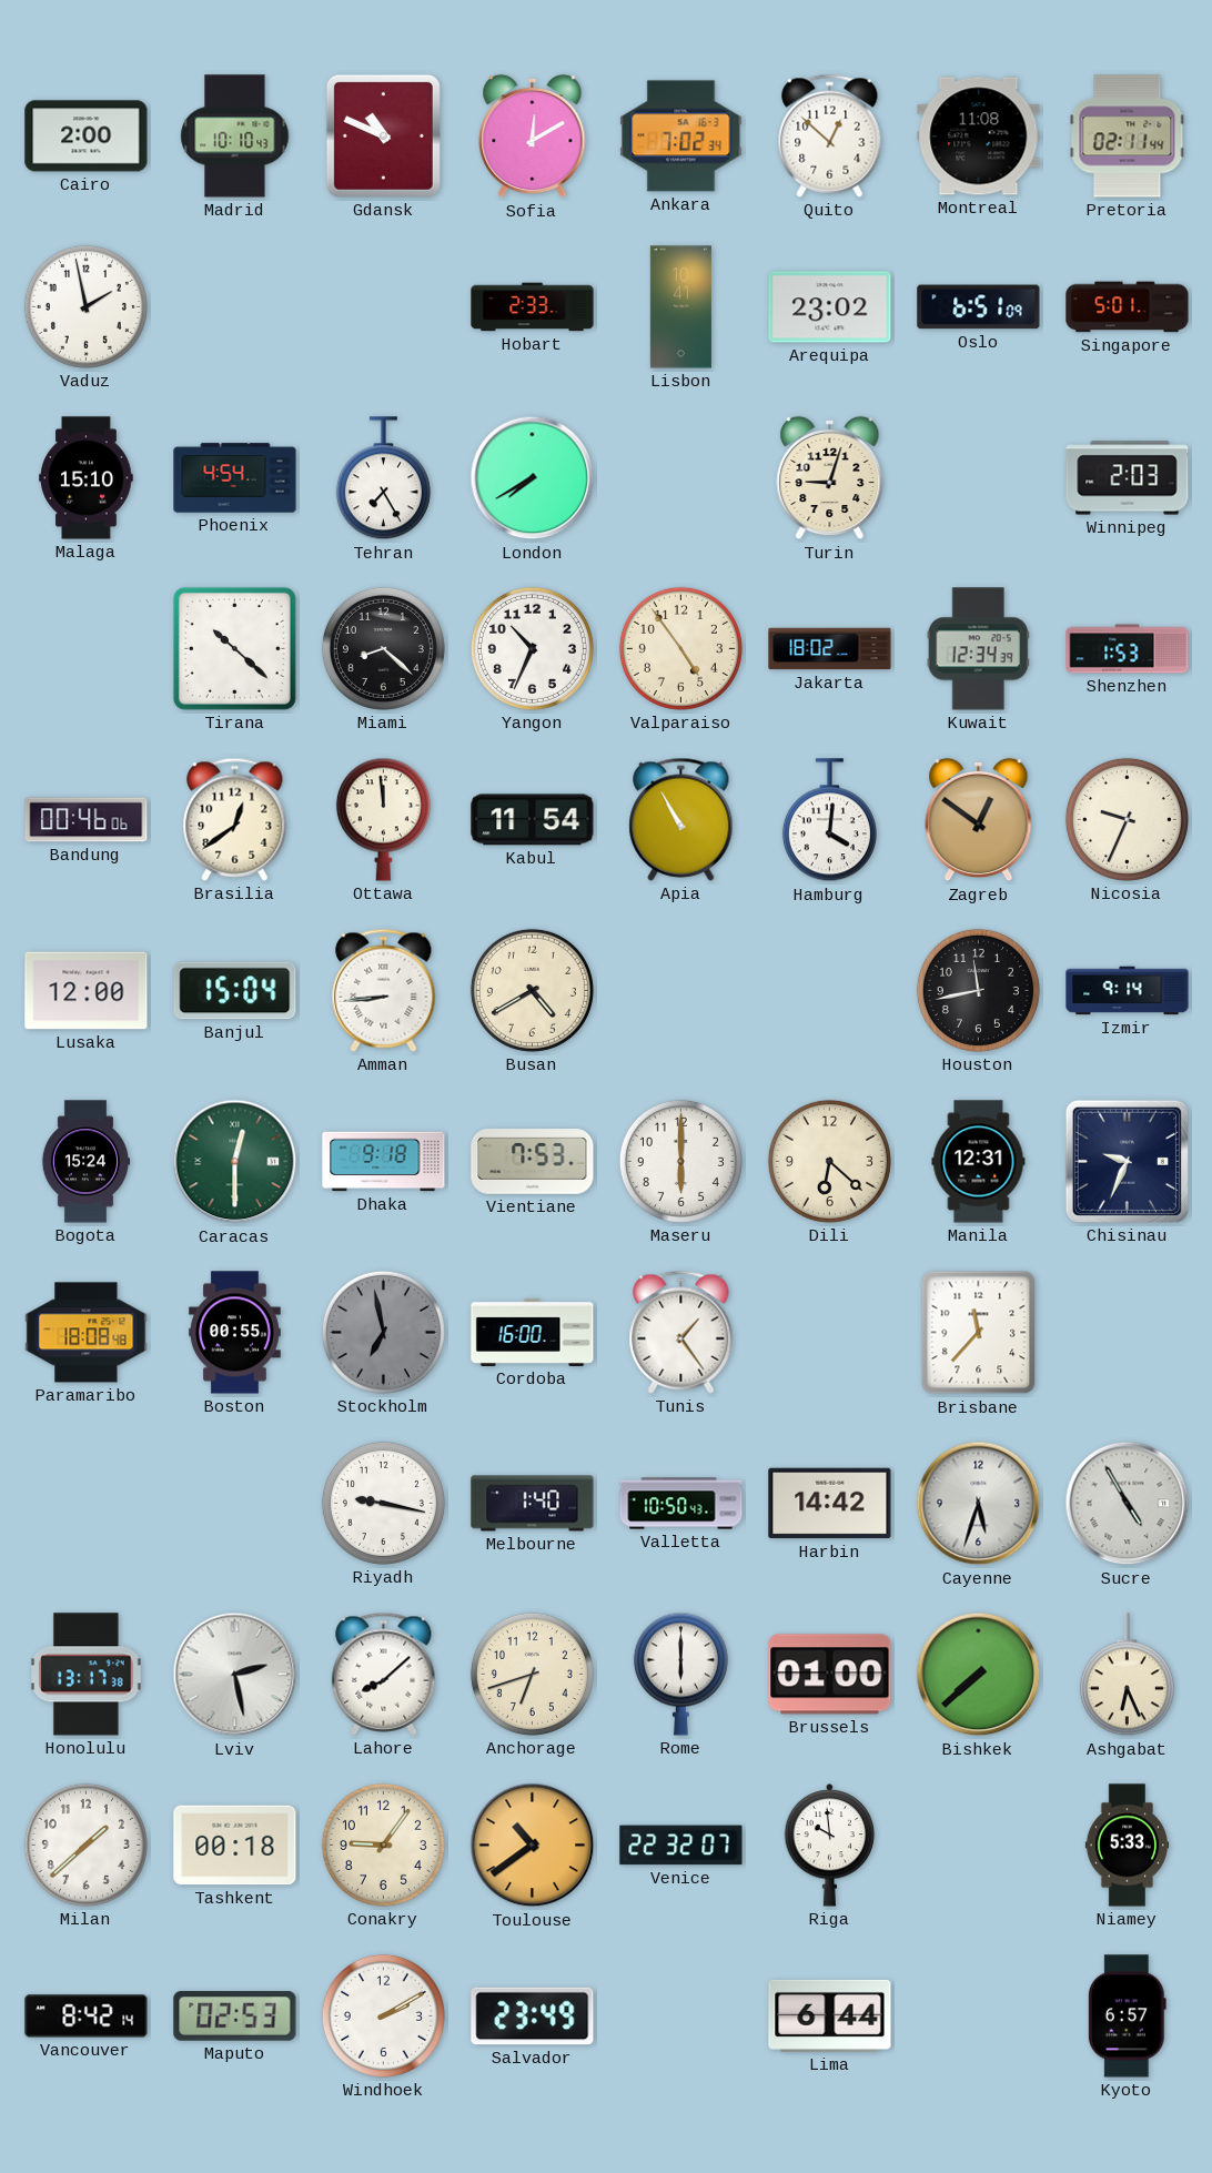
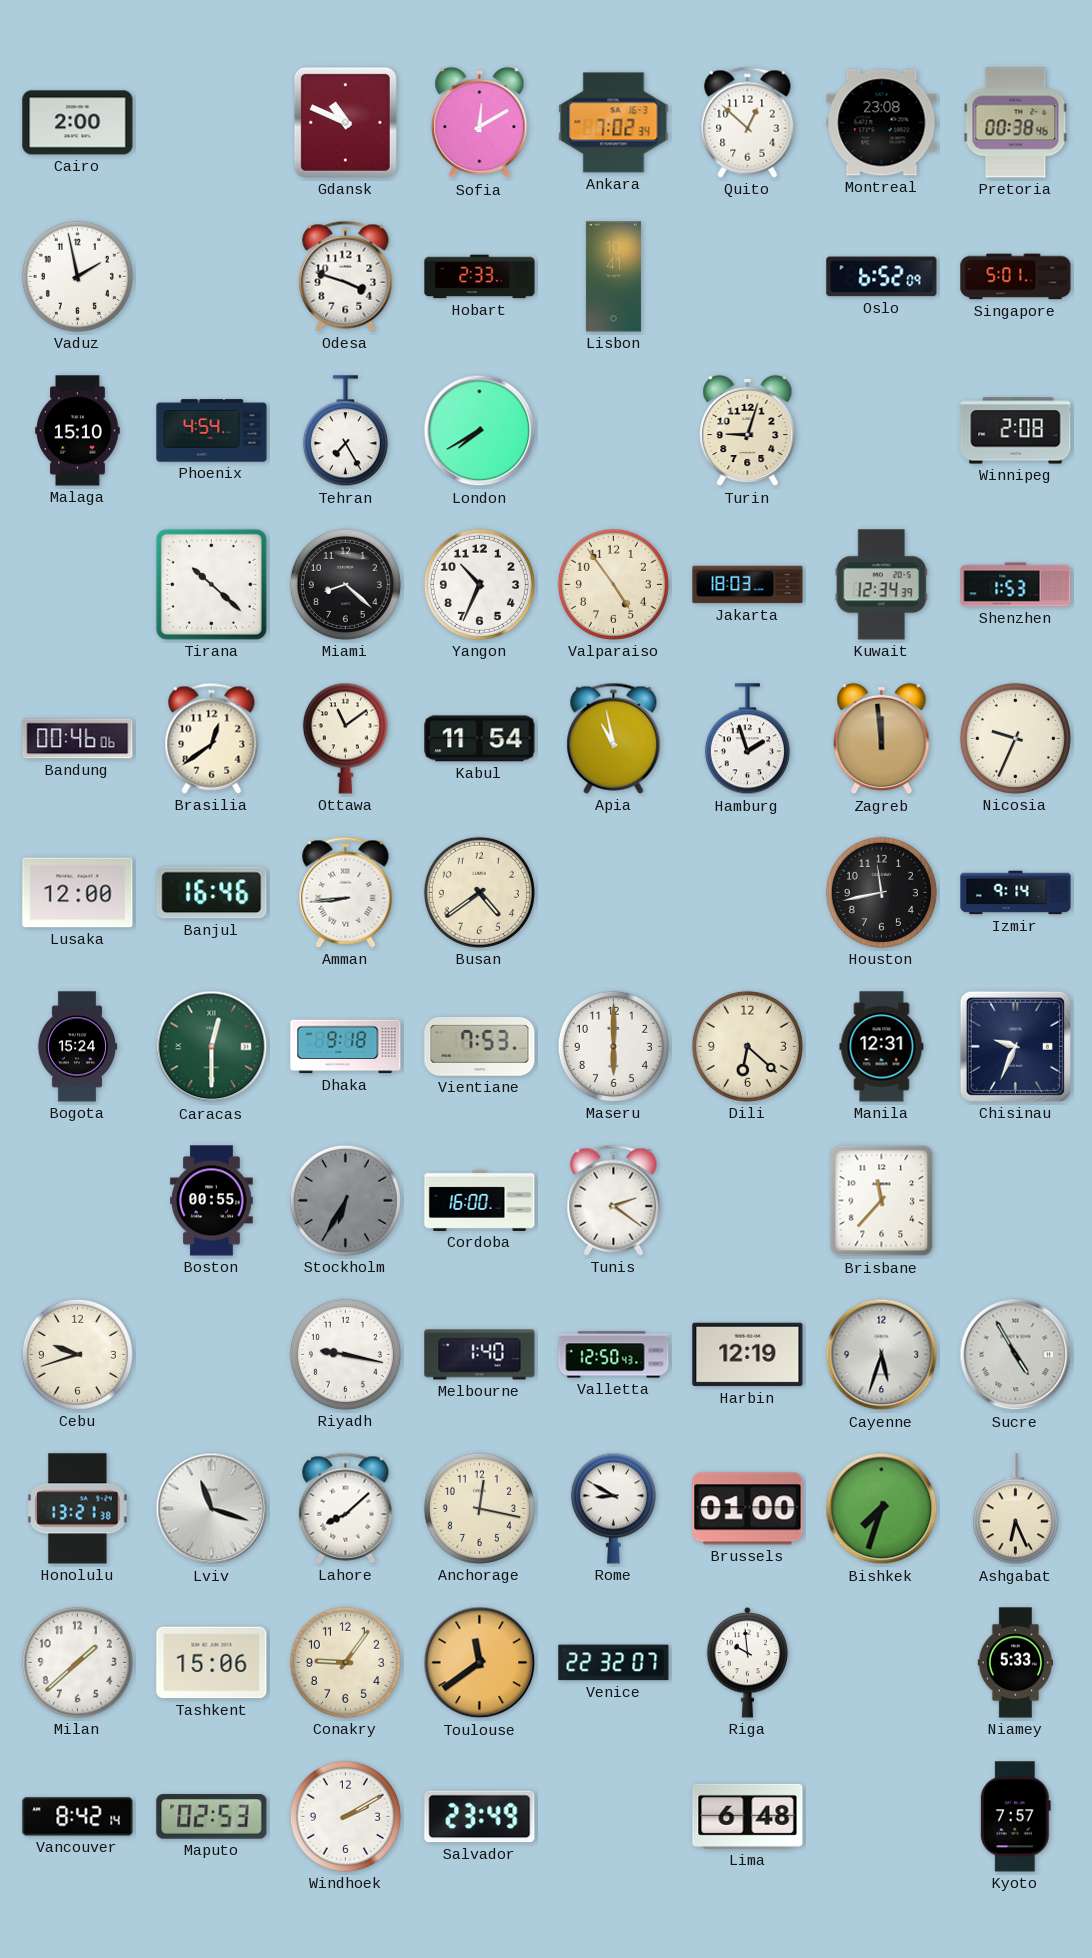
Madrid: 10:10 -> none
Montreal: 11:08 -> 23:08
Pretoria: 02:11 -> 00:38
Odesa: none -> 3:48
Arequipa: 23:02 -> none
Oslo: 6:51 -> 6:52
Winnipeg: 2:03 -> 2:08
Jakarta: 18:02 -> 18:03
Ottawa: 11:59 -> 11:09
Apia: 10:55 -> 10:58
Hamburg: 4:01 -> 1:57
Zagreb: 12:51 -> 11:59
Banjul: 15:04 -> 16:46
Busan: 4:40 -> 4:39
Paramaribo: 18:08 -> none
Stockholm: 6:58 -> 6:35
Tunis: 1:24 -> 2:21
Cebu: none -> 9:42
Valletta: 10:50 -> 12:50
Harbin: 14:42 -> 12:19
Honolulu: 13:17 -> 13:21
Lviv: 2:28 -> 11:18
Anchorage: 6:42 -> 12:17
Rome: 6:00 -> 8:50
Bishkek: 7:38 -> 7:33
Tashkent: 00:18 -> 15:06
Toulouse: 10:39 -> 11:39
Lima: 6:44 -> 6:48
Kyoto: 6:57 -> 7:57
